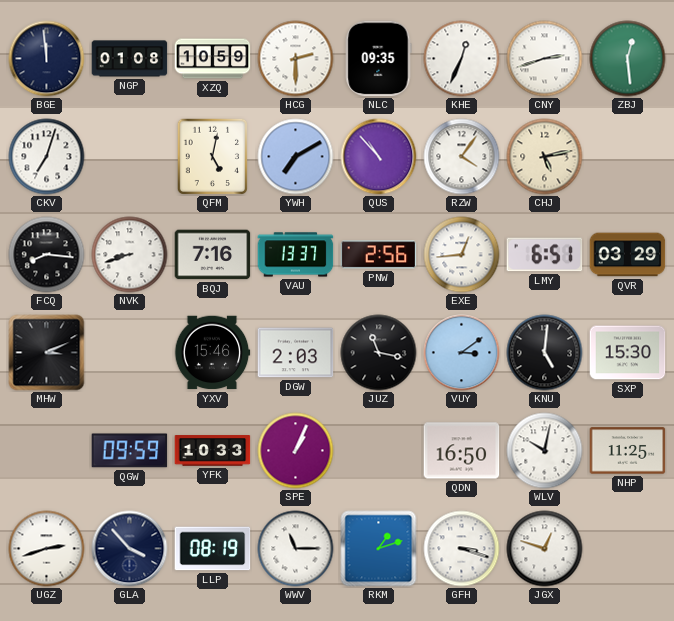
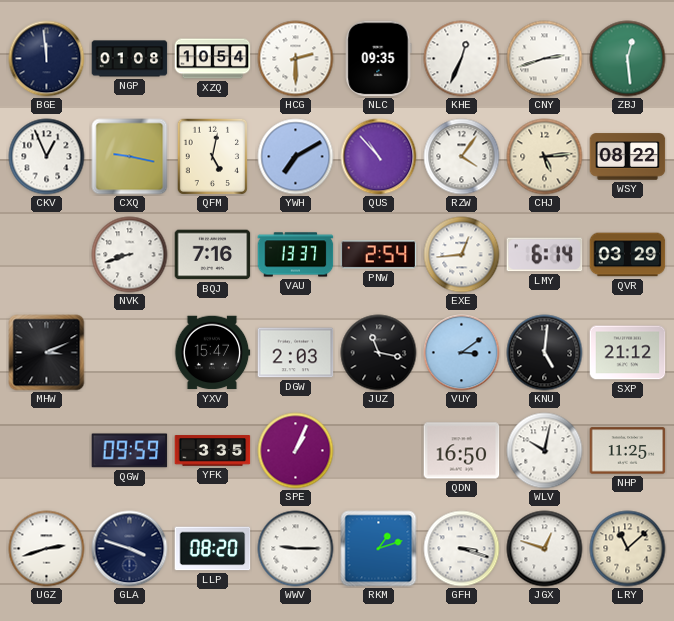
XZQ: 10:59 -> 10:54
CKV: 7:03 -> 12:56
CXQ: none -> 9:17
CHJ: 5:13 -> 5:14
WSY: none -> 08:22
FCQ: 8:16 -> none
PNW: 2:56 -> 2:54
LMY: 6:51 -> 6:14
YXV: 15:46 -> 15:47
SXP: 15:30 -> 21:12
YFK: 10:33 -> 3:35
GLA: 3:53 -> 3:48
LLP: 08:19 -> 08:20
WWV: 11:15 -> 9:15
LRY: none -> 11:08
